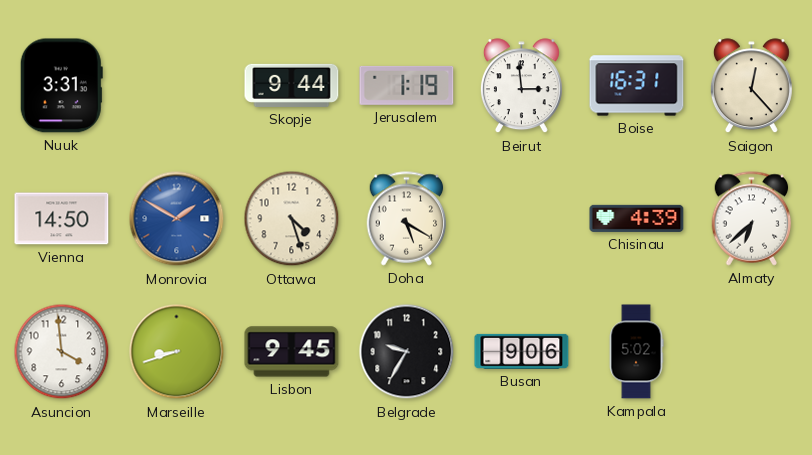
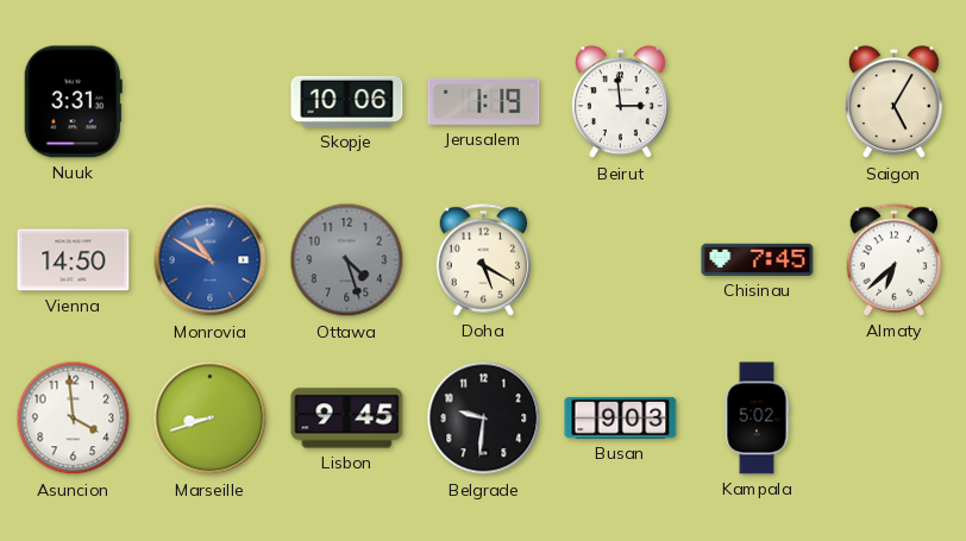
Skopje: 9:44 -> 10:06
Boise: 16:31 -> none
Saigon: 12:23 -> 5:05
Monrovia: 1:50 -> 10:50
Ottawa dial: cream -> grey
Chisinau: 4:39 -> 7:45
Belgrade: 9:35 -> 9:31
Busan: 9:06 -> 9:03
